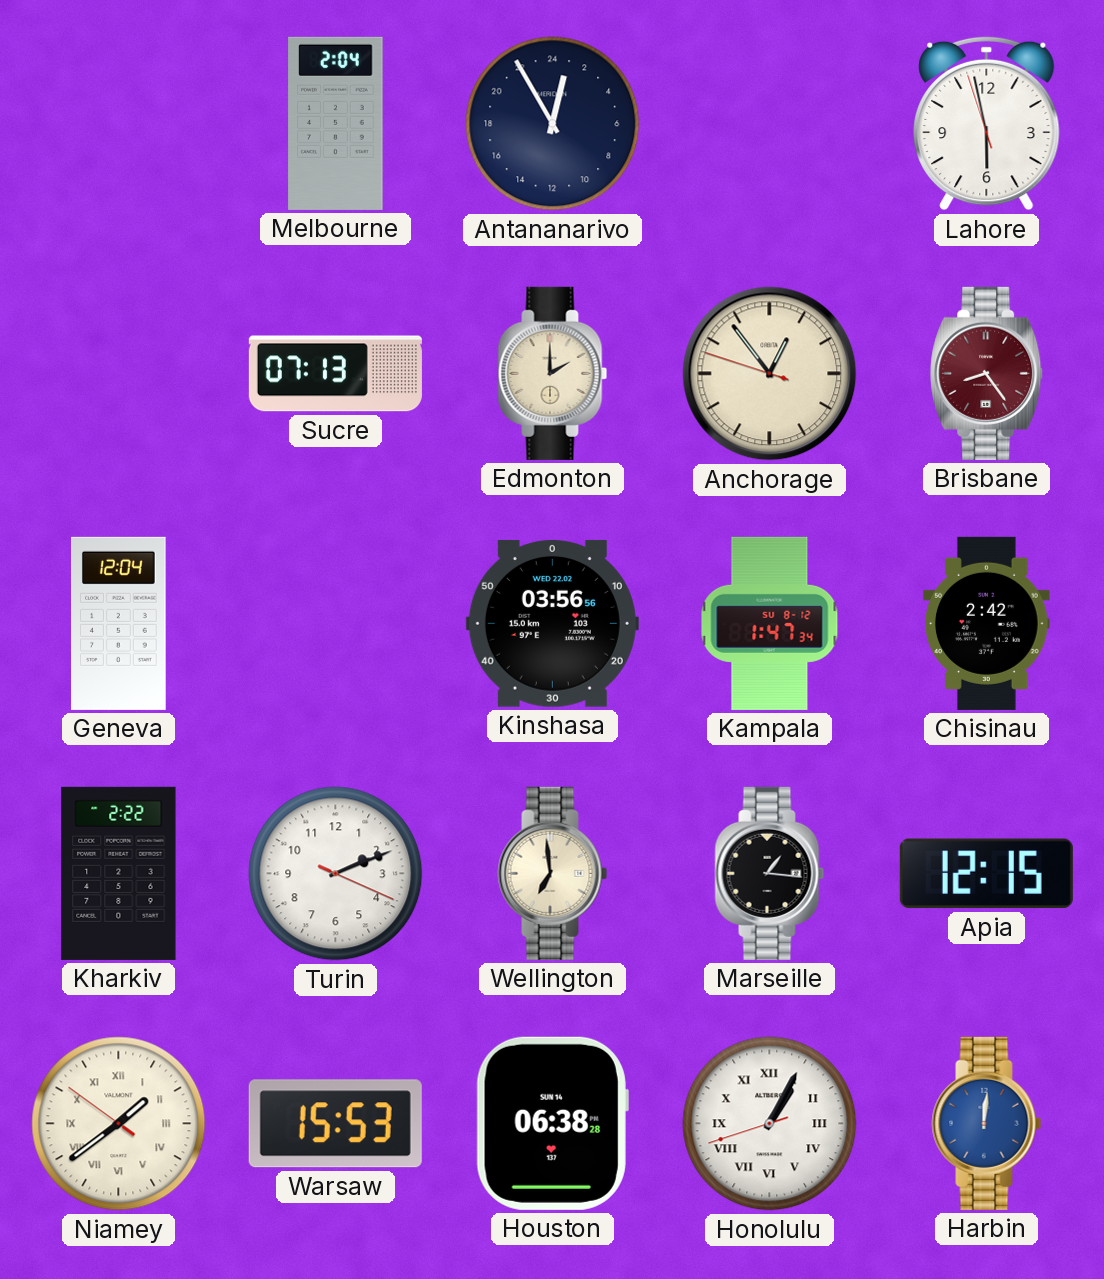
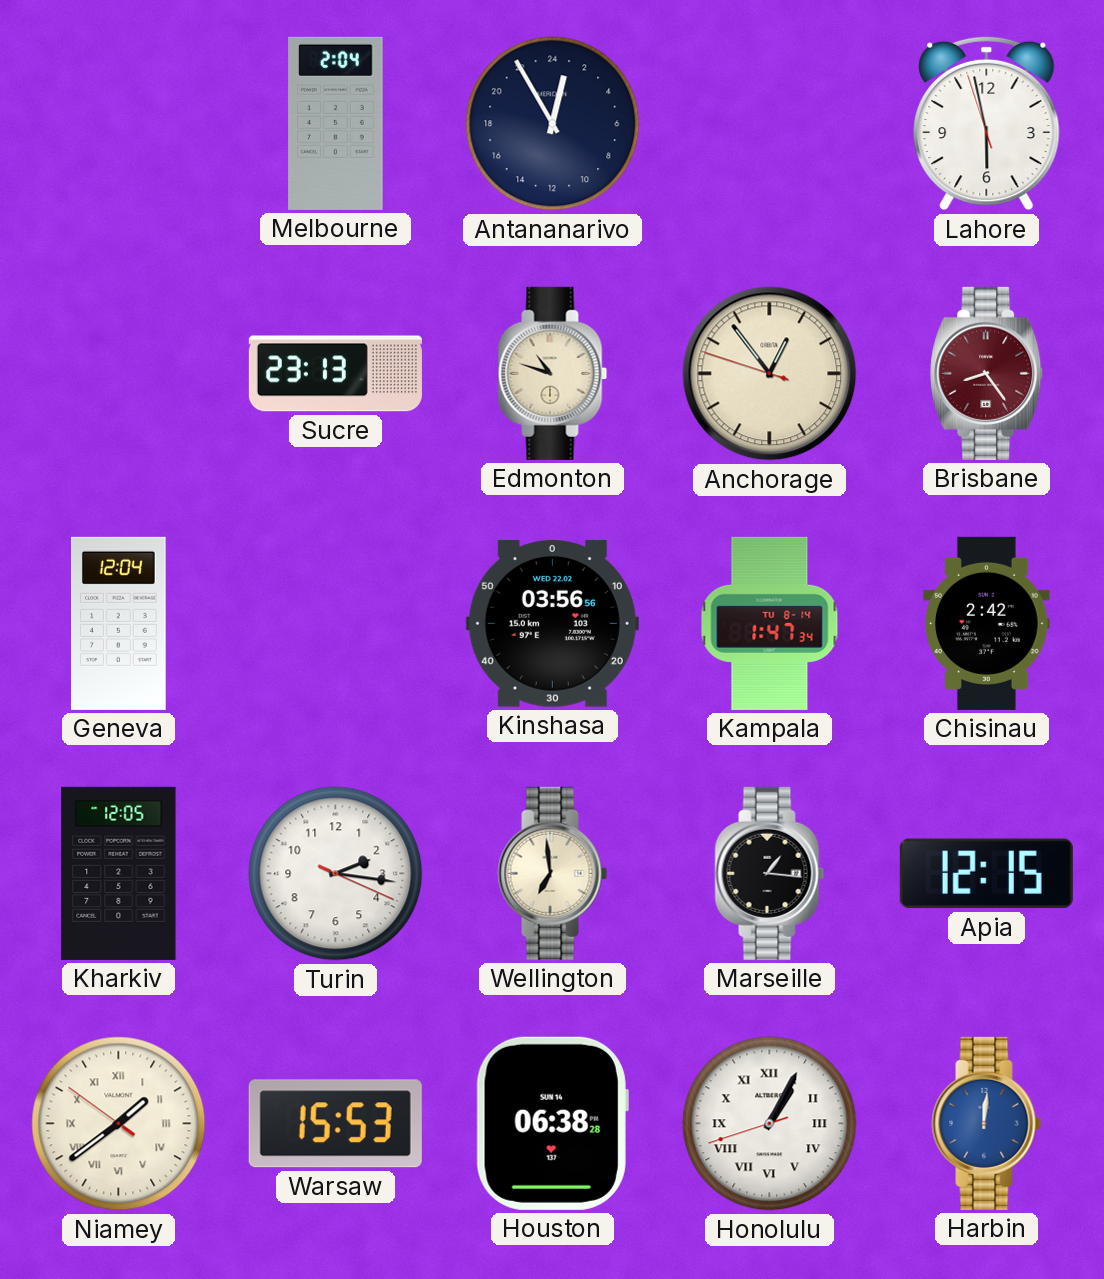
Sucre: 07:13 -> 23:13
Edmonton: 2:00 -> 10:48
Kampala date: SU 8-12 -> TU 8-14
Kharkiv: 2:22 -> 12:05
Turin: 2:11 -> 2:16
